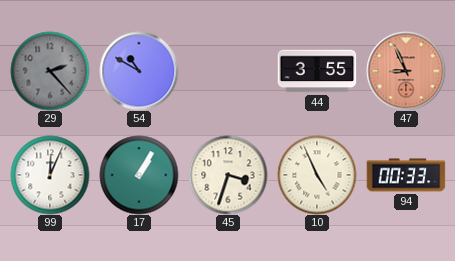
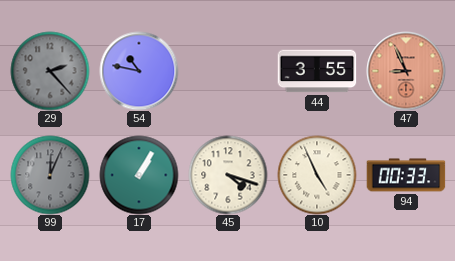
54: 10:50 -> 10:47
99 dial: white -> grey
45: 3:33 -> 4:18
